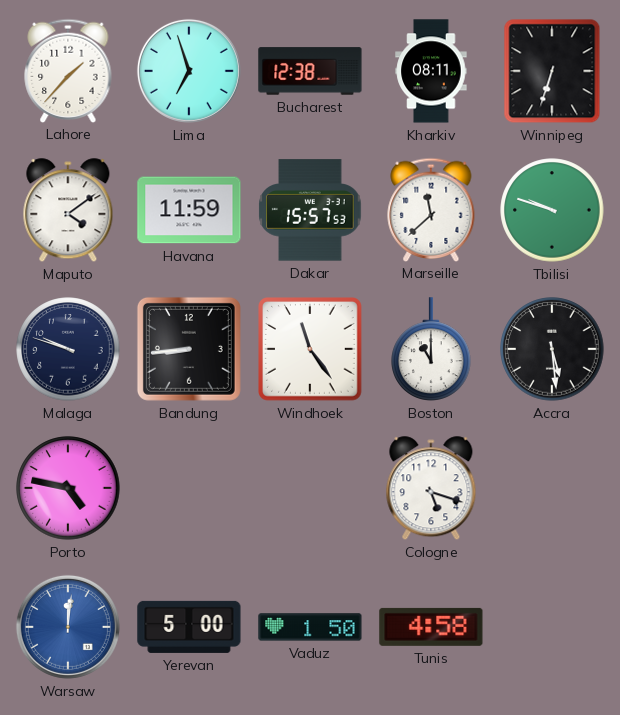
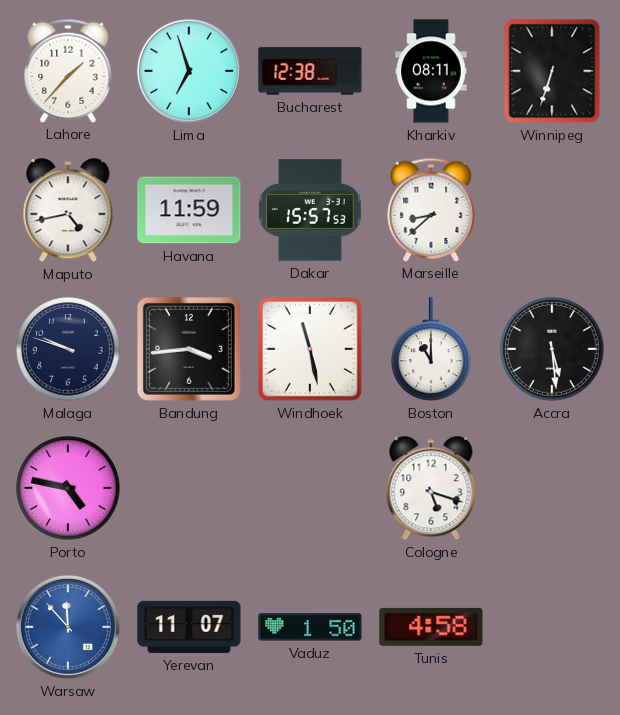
Maputo: 4:09 -> 4:43
Marseille: 11:38 -> 8:38
Tbilisi: 9:48 -> none
Bandung: 8:44 -> 3:44
Windhoek: 11:24 -> 11:28
Warsaw: 12:01 -> 11:53
Yerevan: 5:00 -> 11:07
